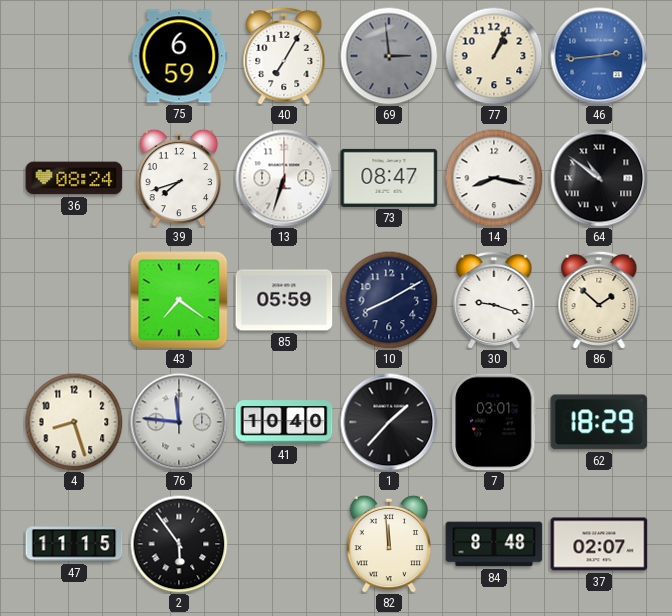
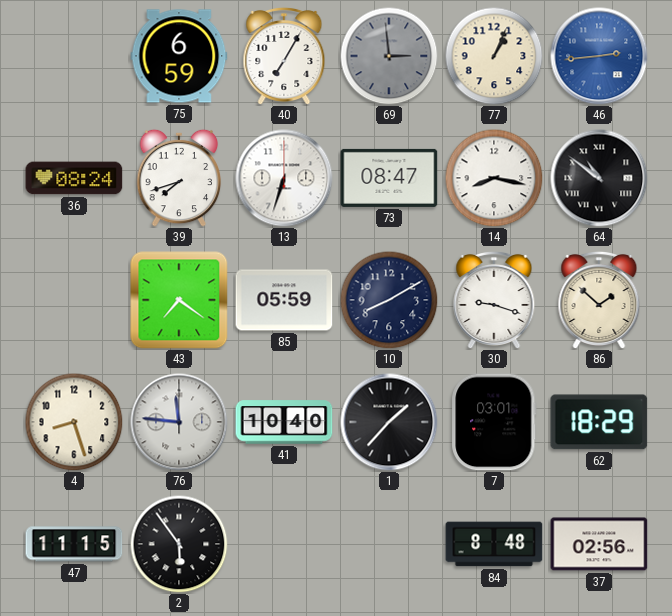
82: 11:59 -> none
37: 02:07 -> 02:56
